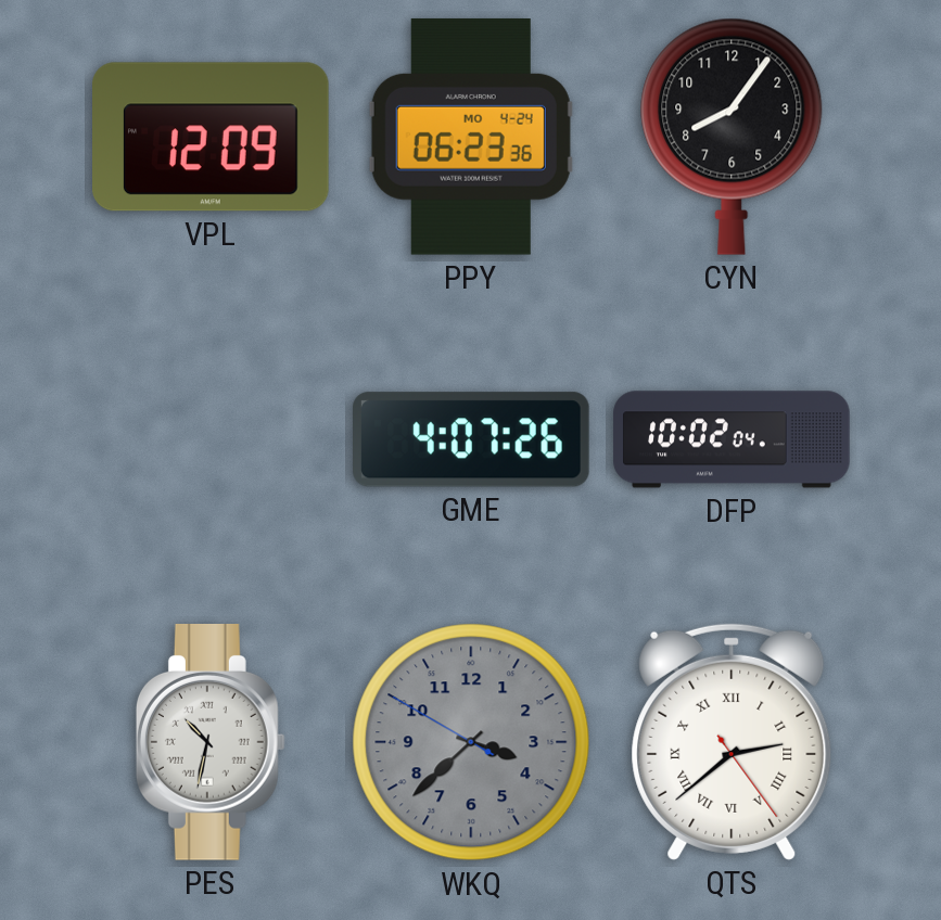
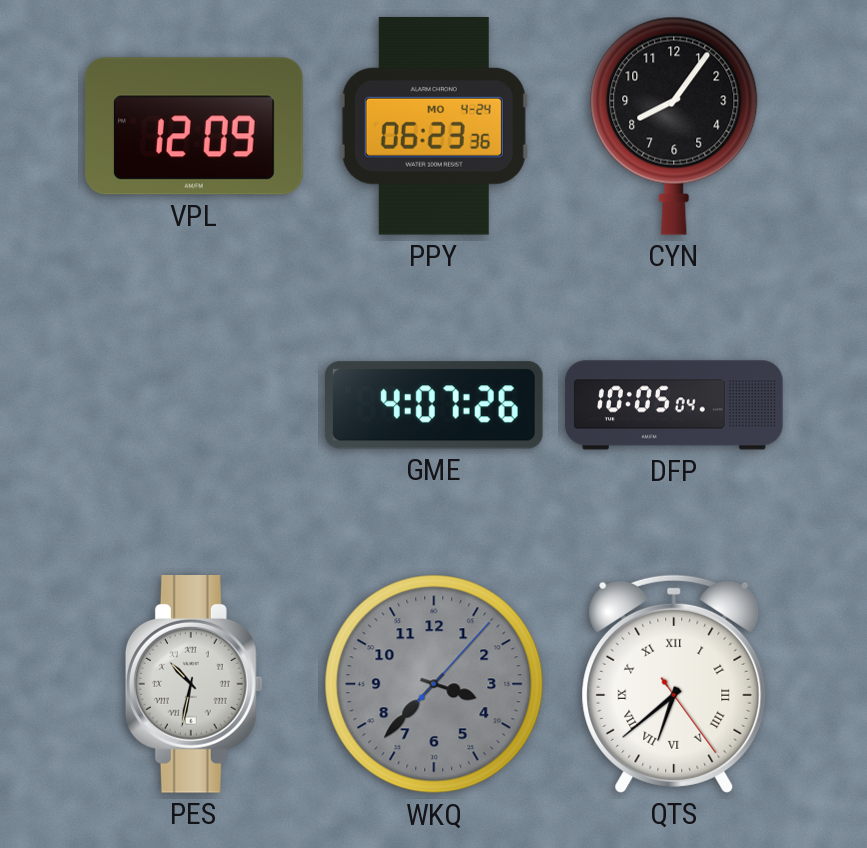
DFP: 10:02 -> 10:05
WKQ: 3:37:50 -> 3:37:07
QTS: 2:38 -> 6:38
